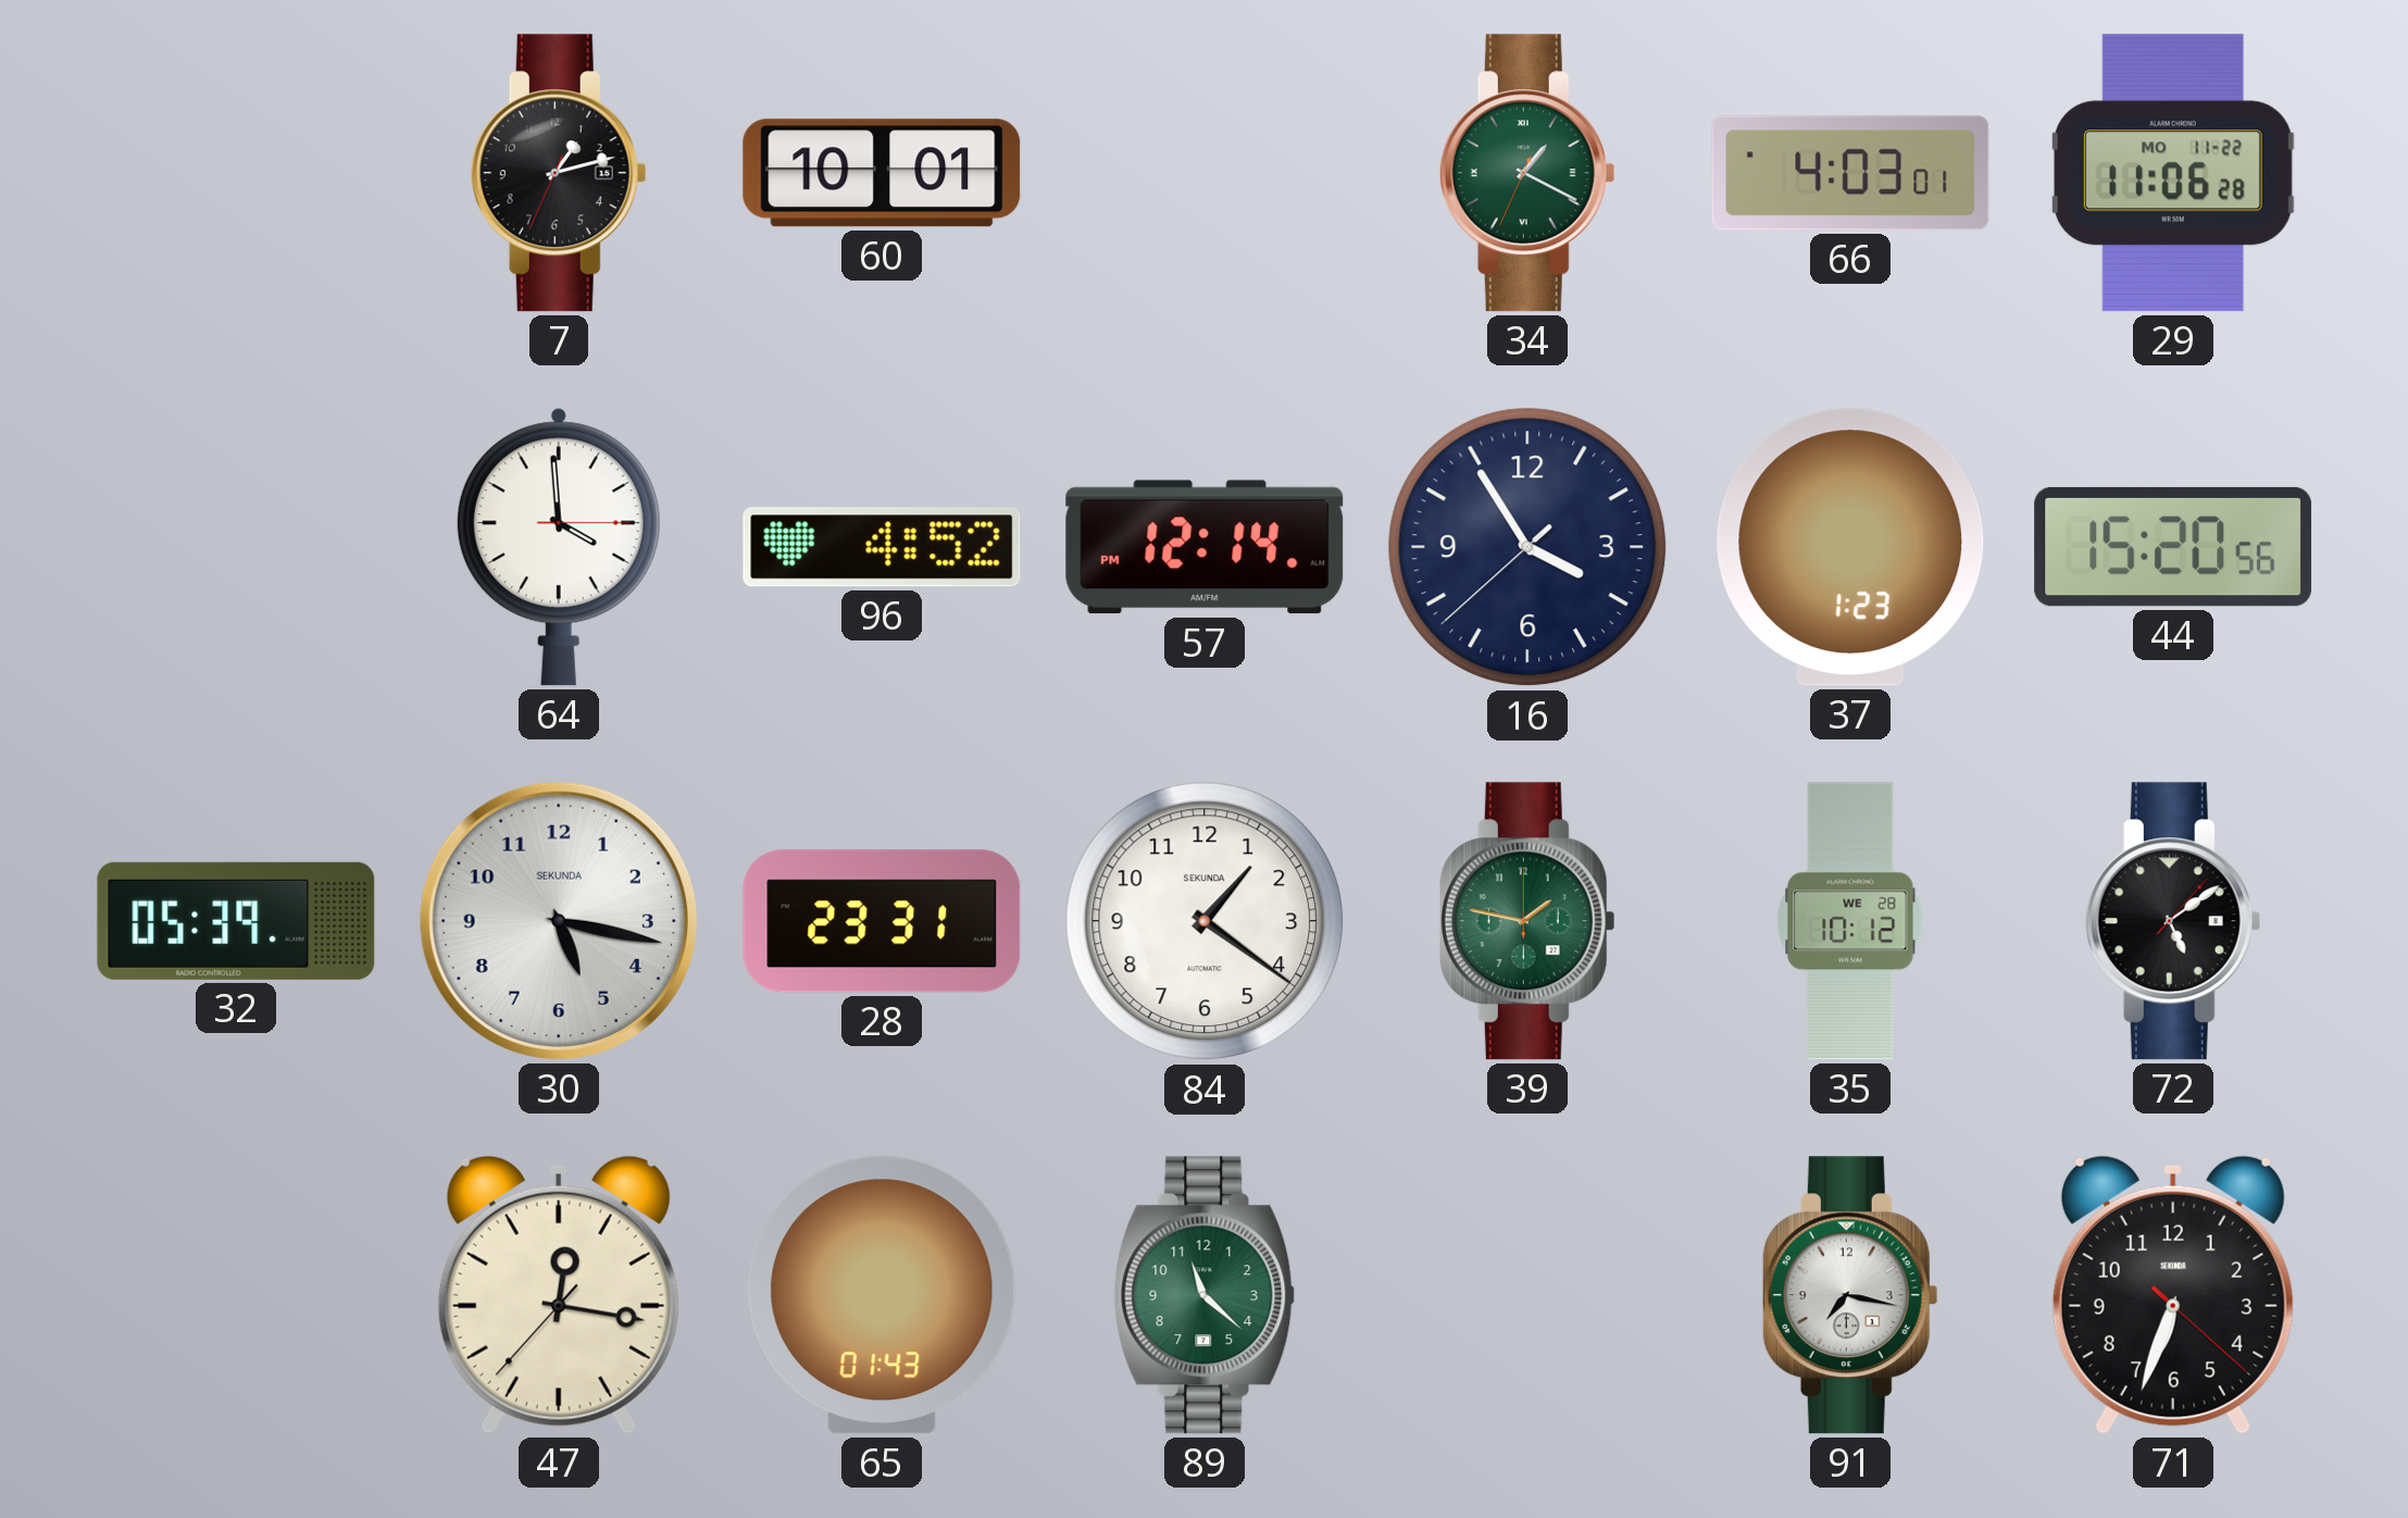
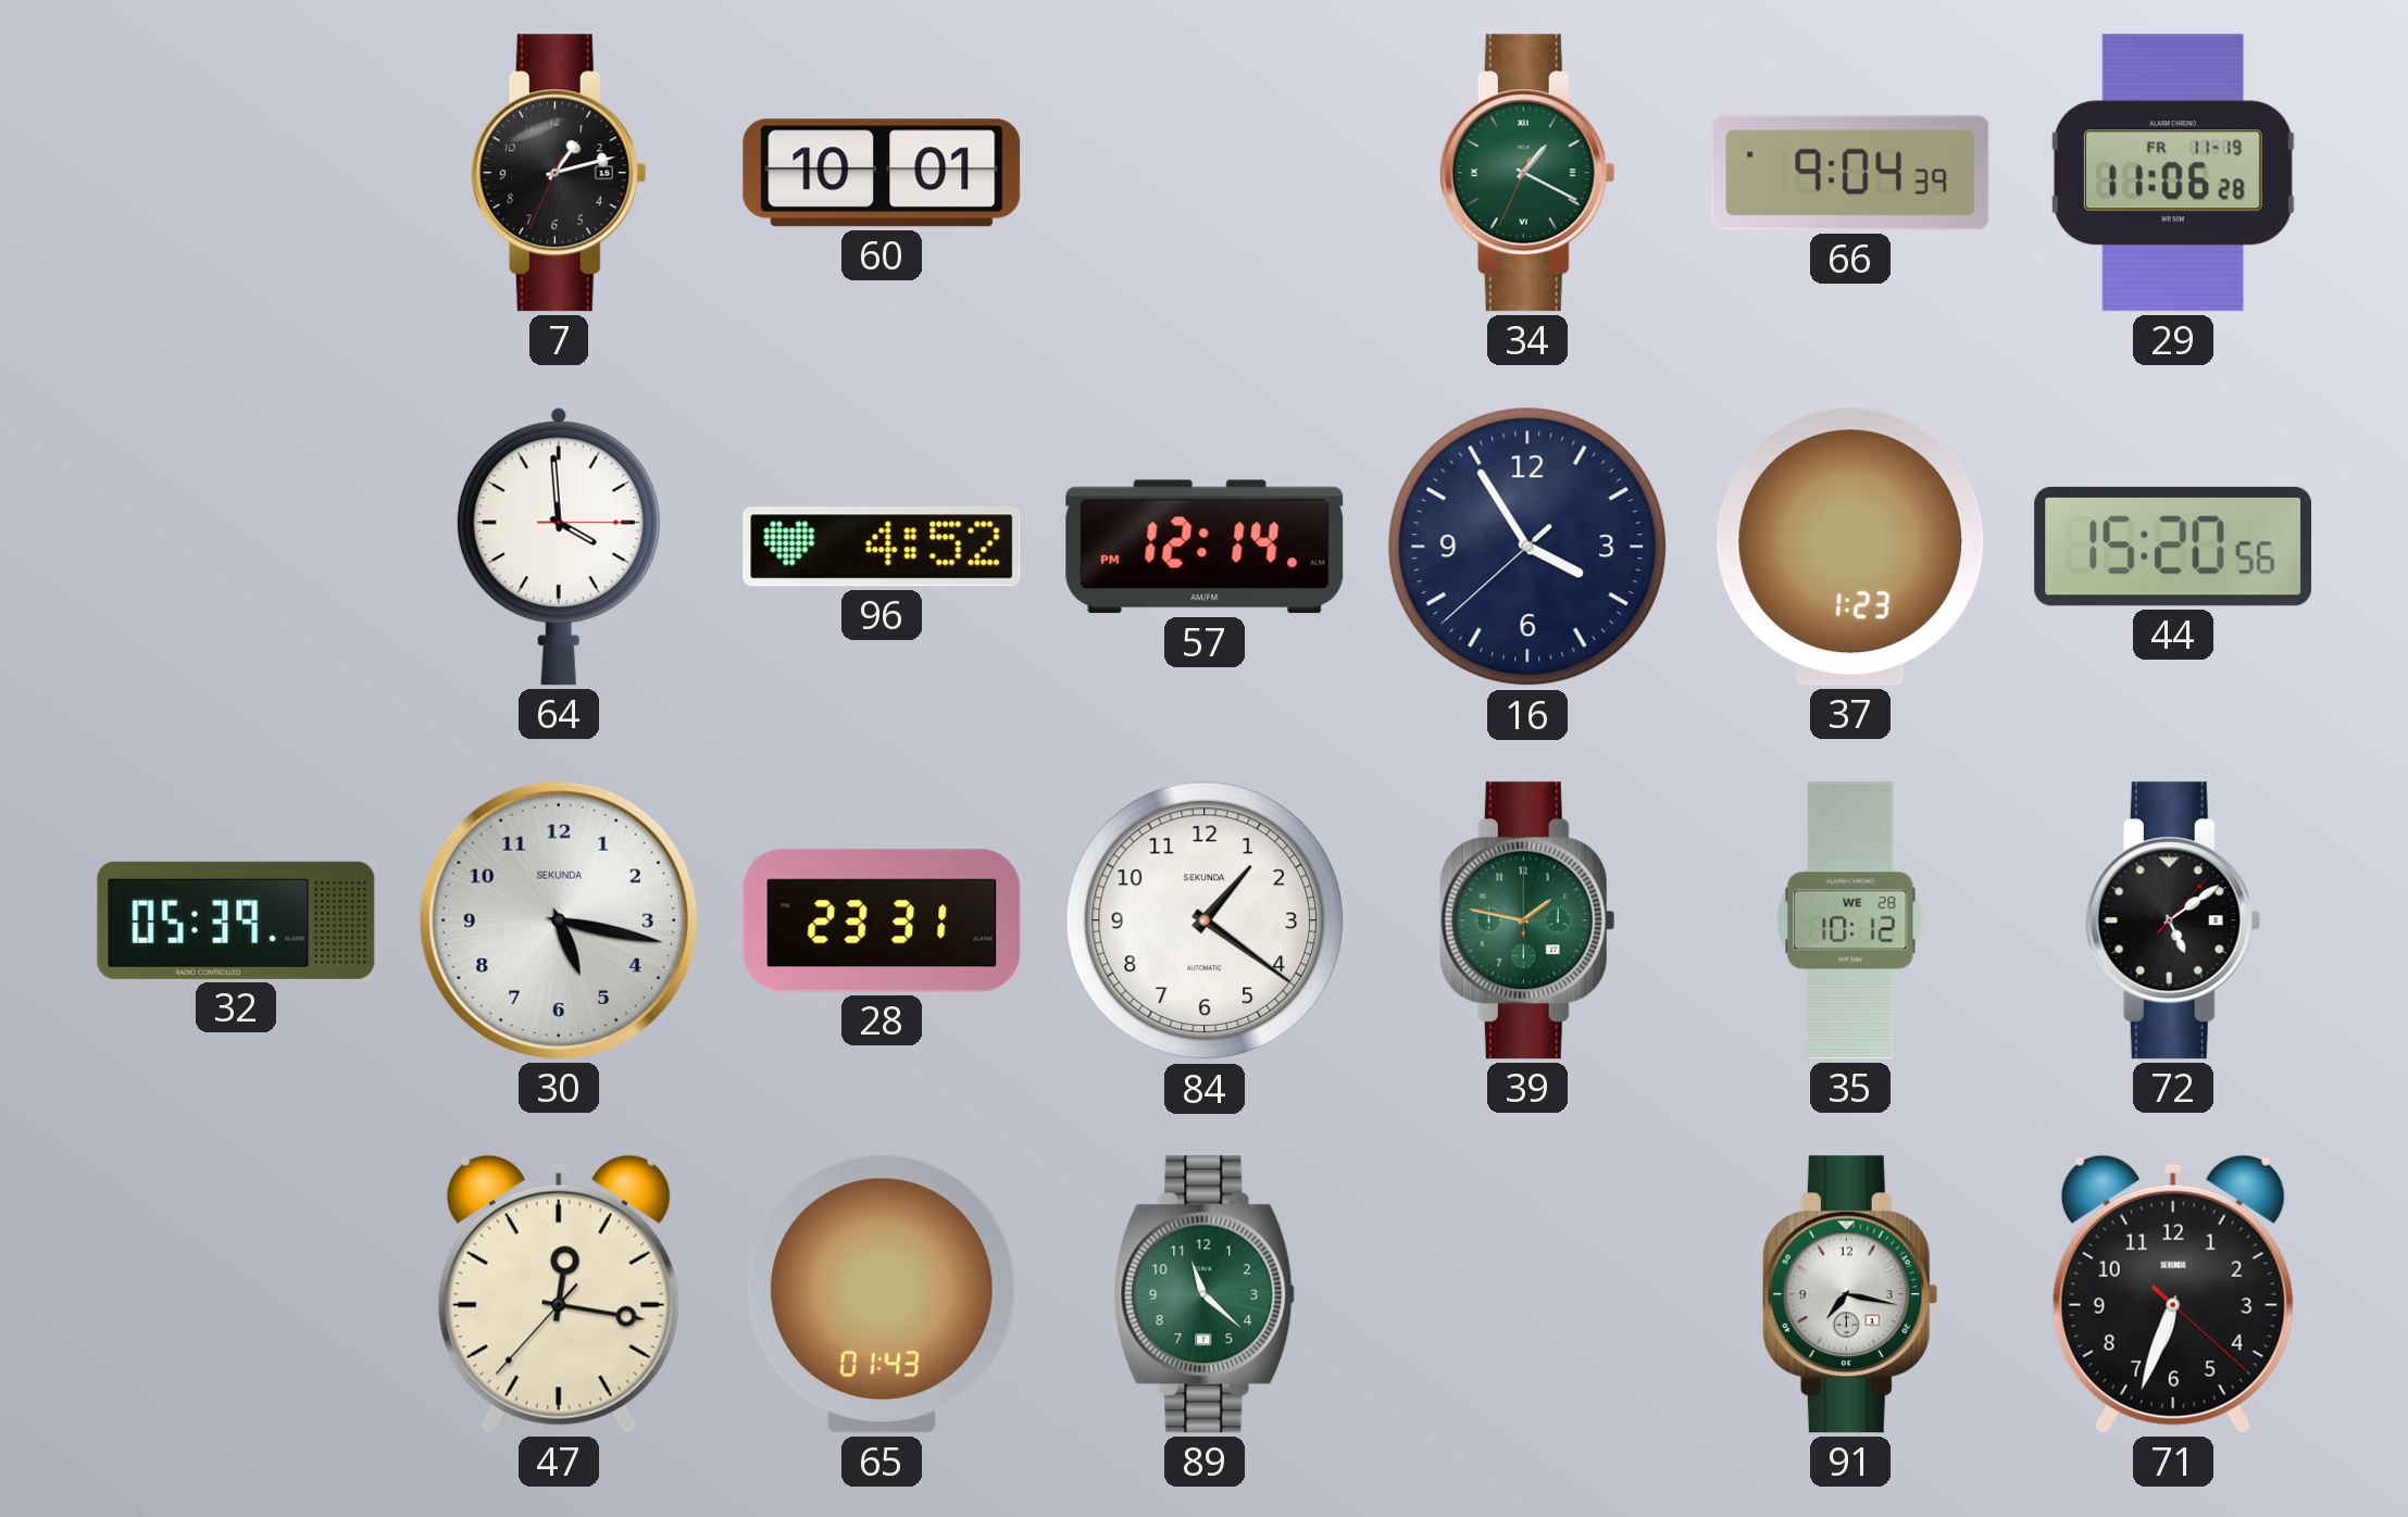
66: 4:03 -> 9:04
29 date: MO 11-22 -> FR 11-19
